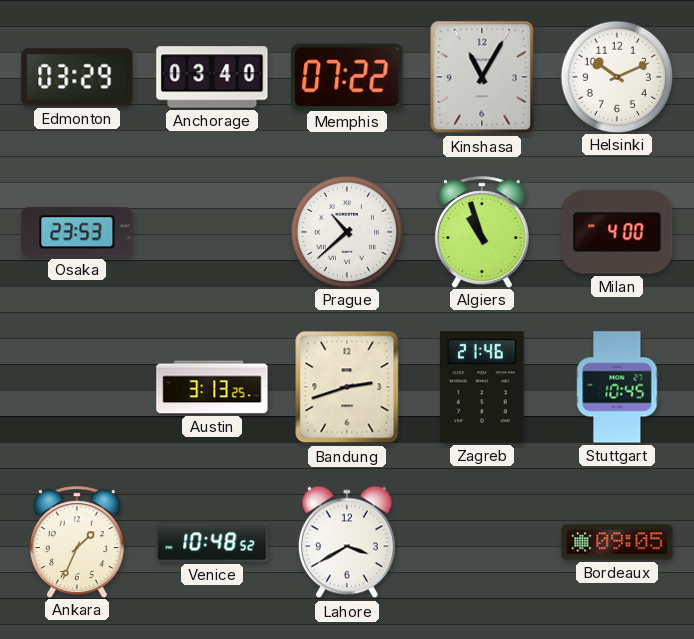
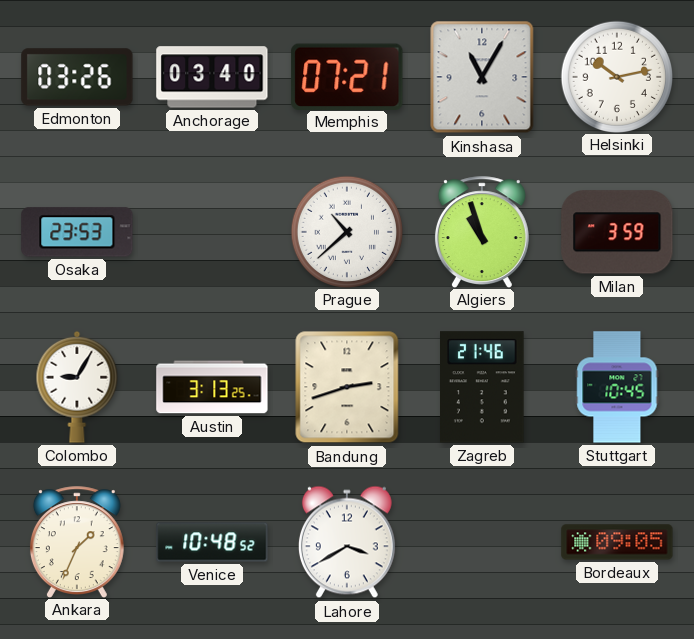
Edmonton: 03:29 -> 03:26
Memphis: 07:22 -> 07:21
Helsinki: 10:11 -> 10:13
Milan: 4:00 -> 3:59
Colombo: none -> 9:05
